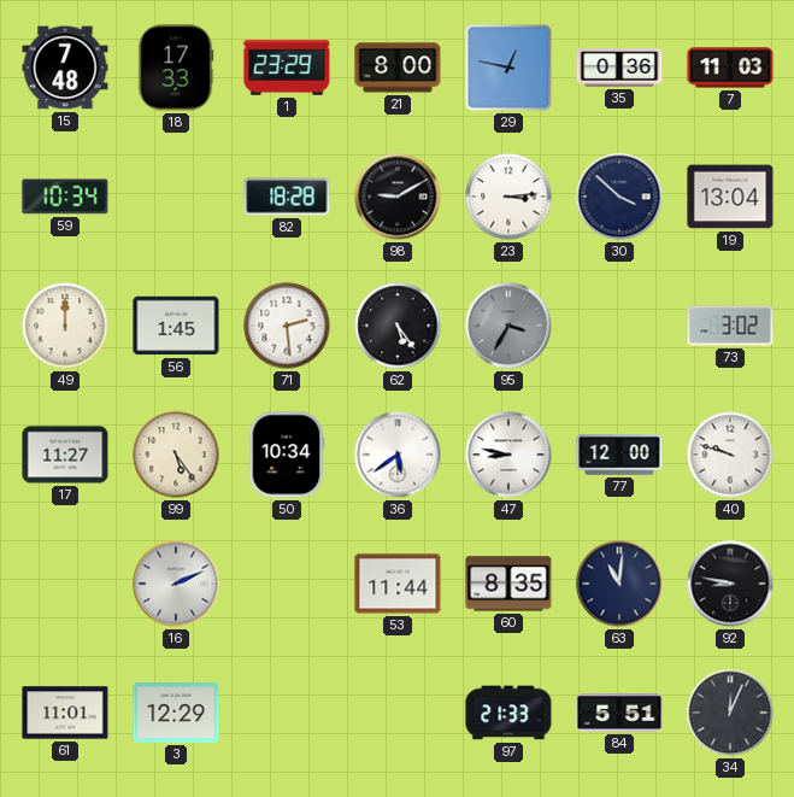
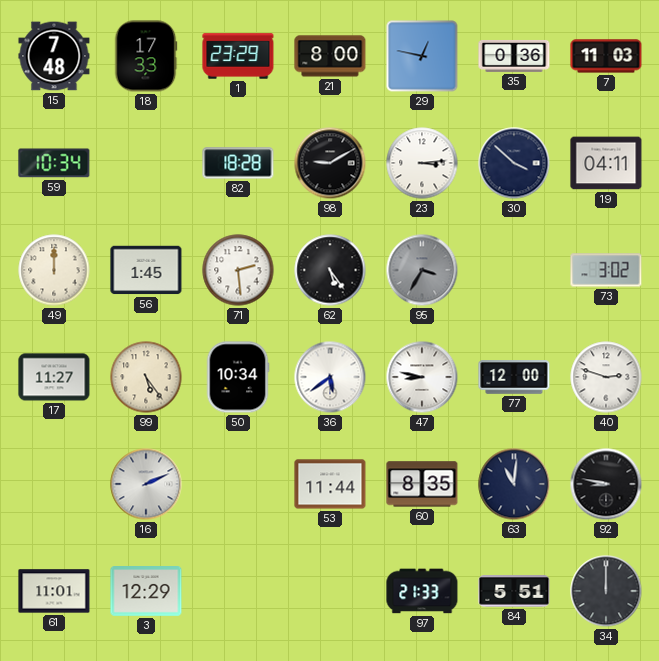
19: 13:04 -> 04:11
40: 9:48 -> 2:48
34: 12:04 -> 12:00
